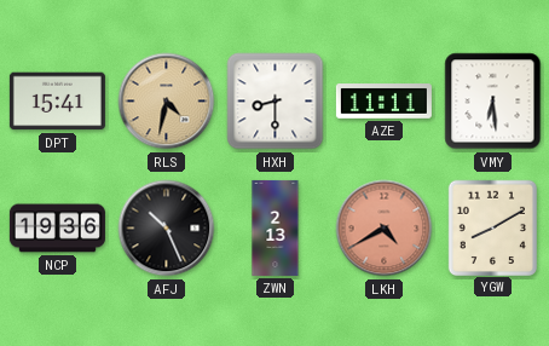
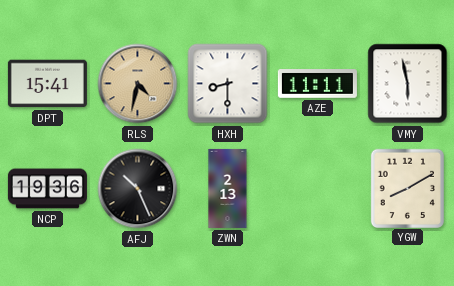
VMY: 6:29 -> 5:58
LKH: 4:40 -> none
